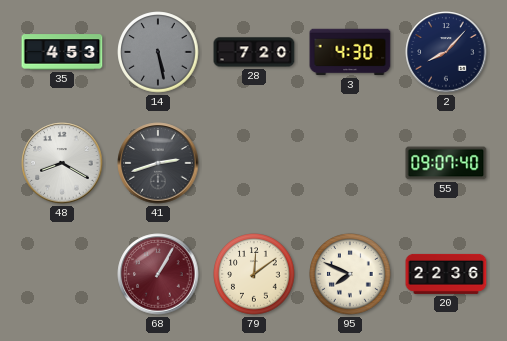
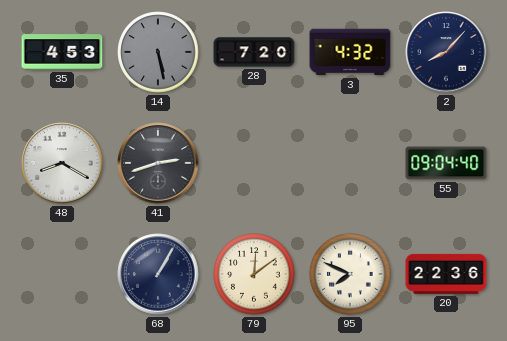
3: 4:30 -> 4:32
55: 09:07 -> 09:04
68 dial: burgundy -> navy
